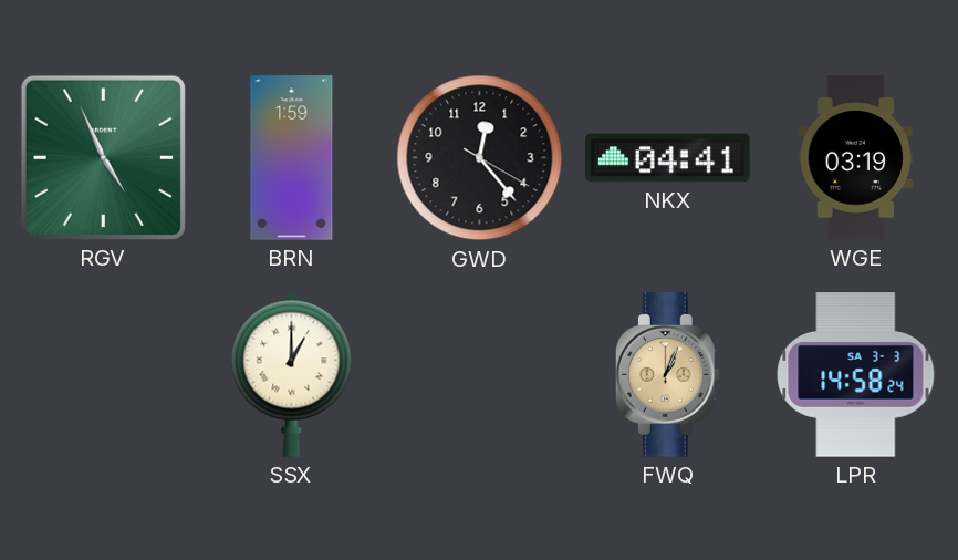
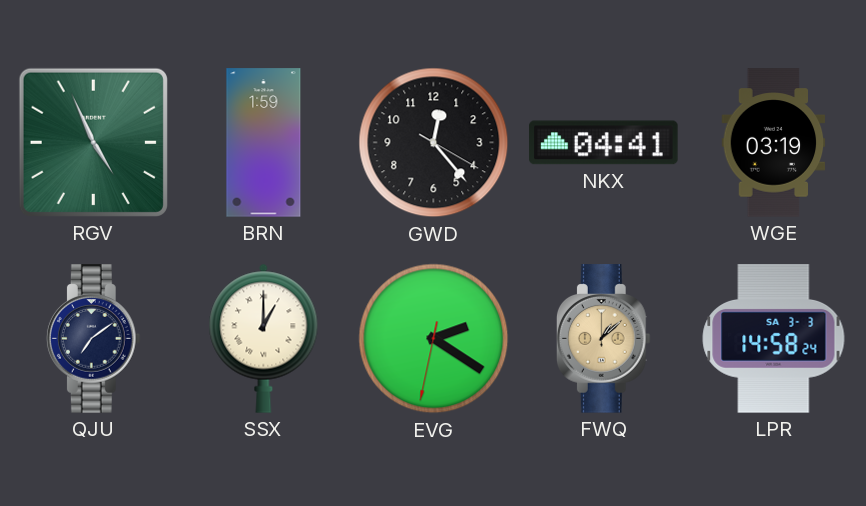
QJU: none -> 7:09
EVG: none -> 2:20
FWQ: 1:04 -> 1:08
